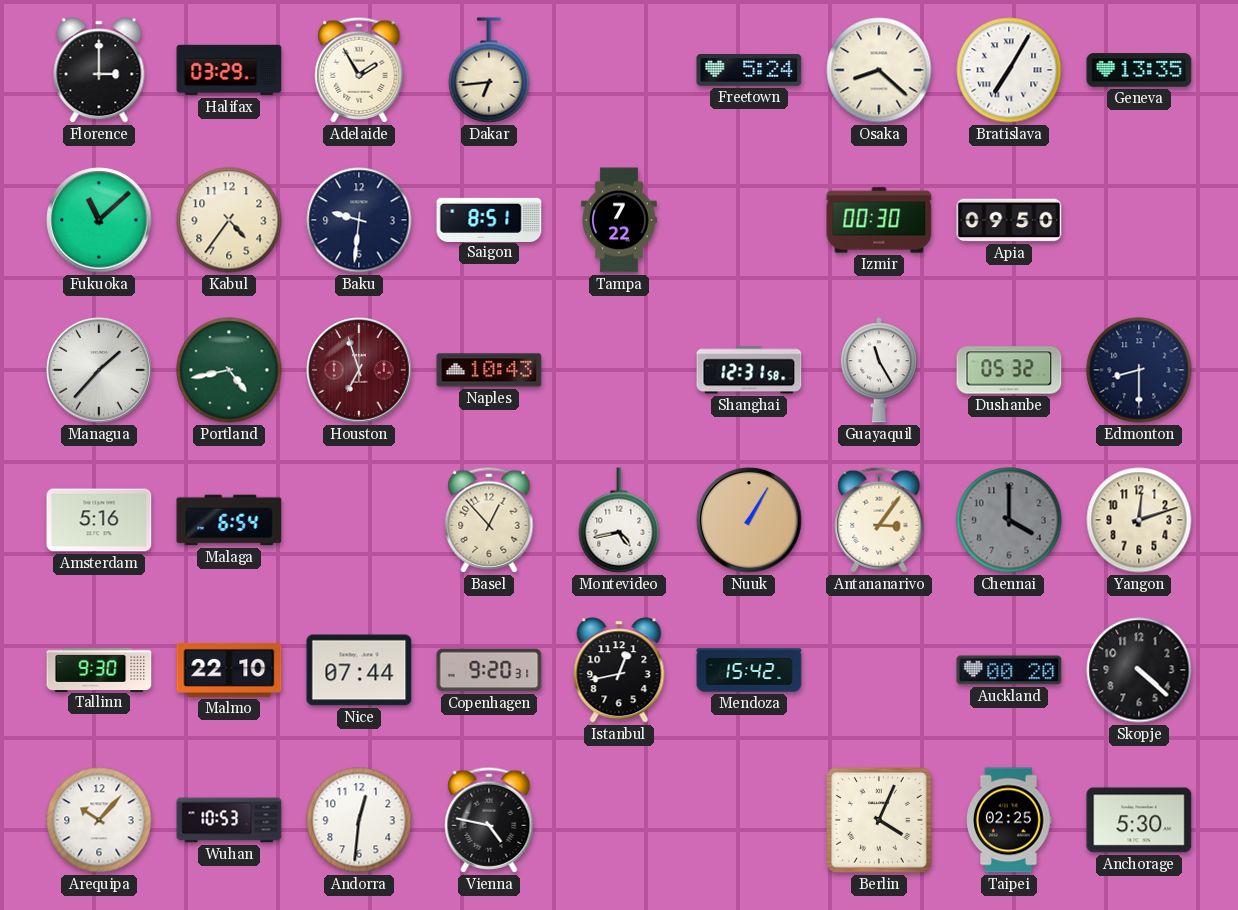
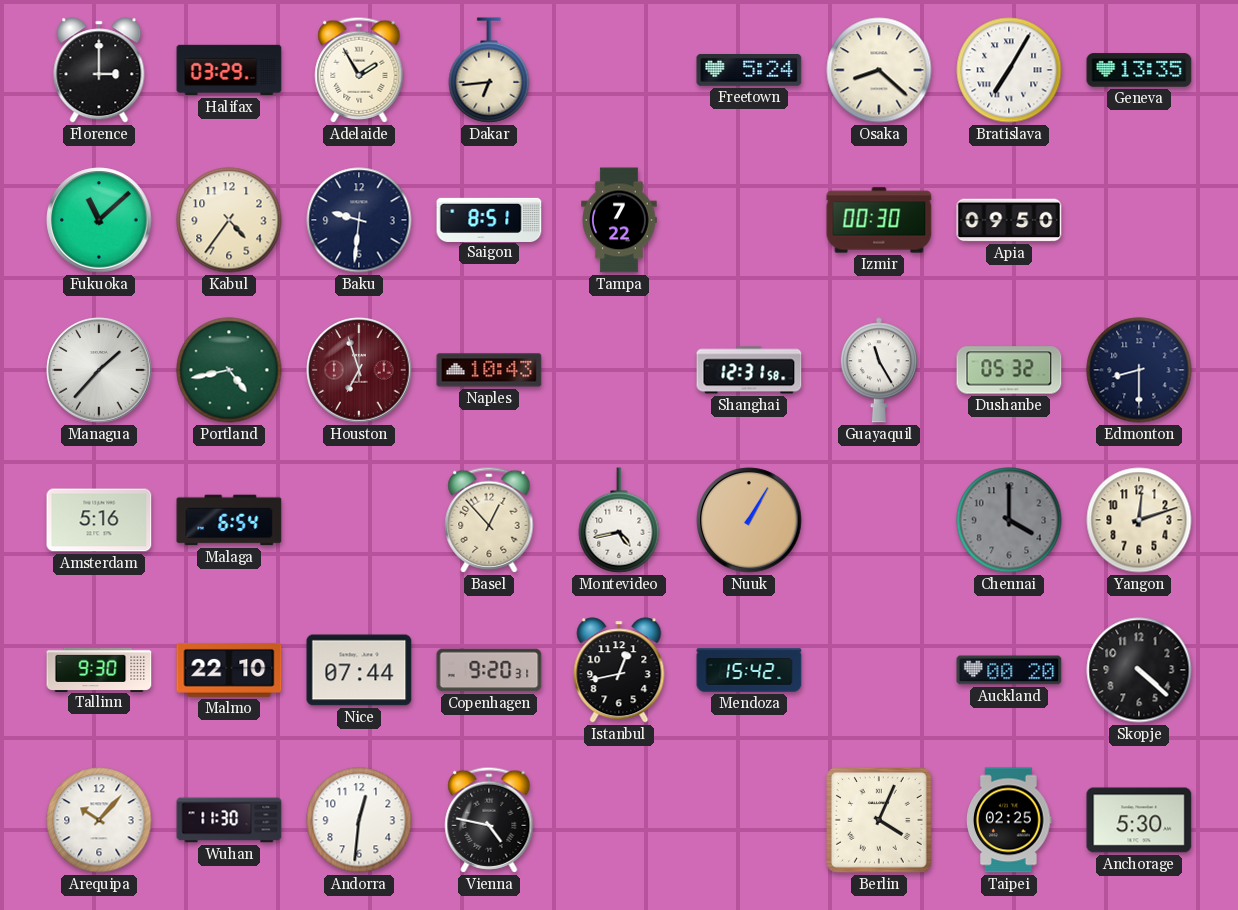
Antananarivo: 3:06 -> none
Wuhan: 10:53 -> 11:30
